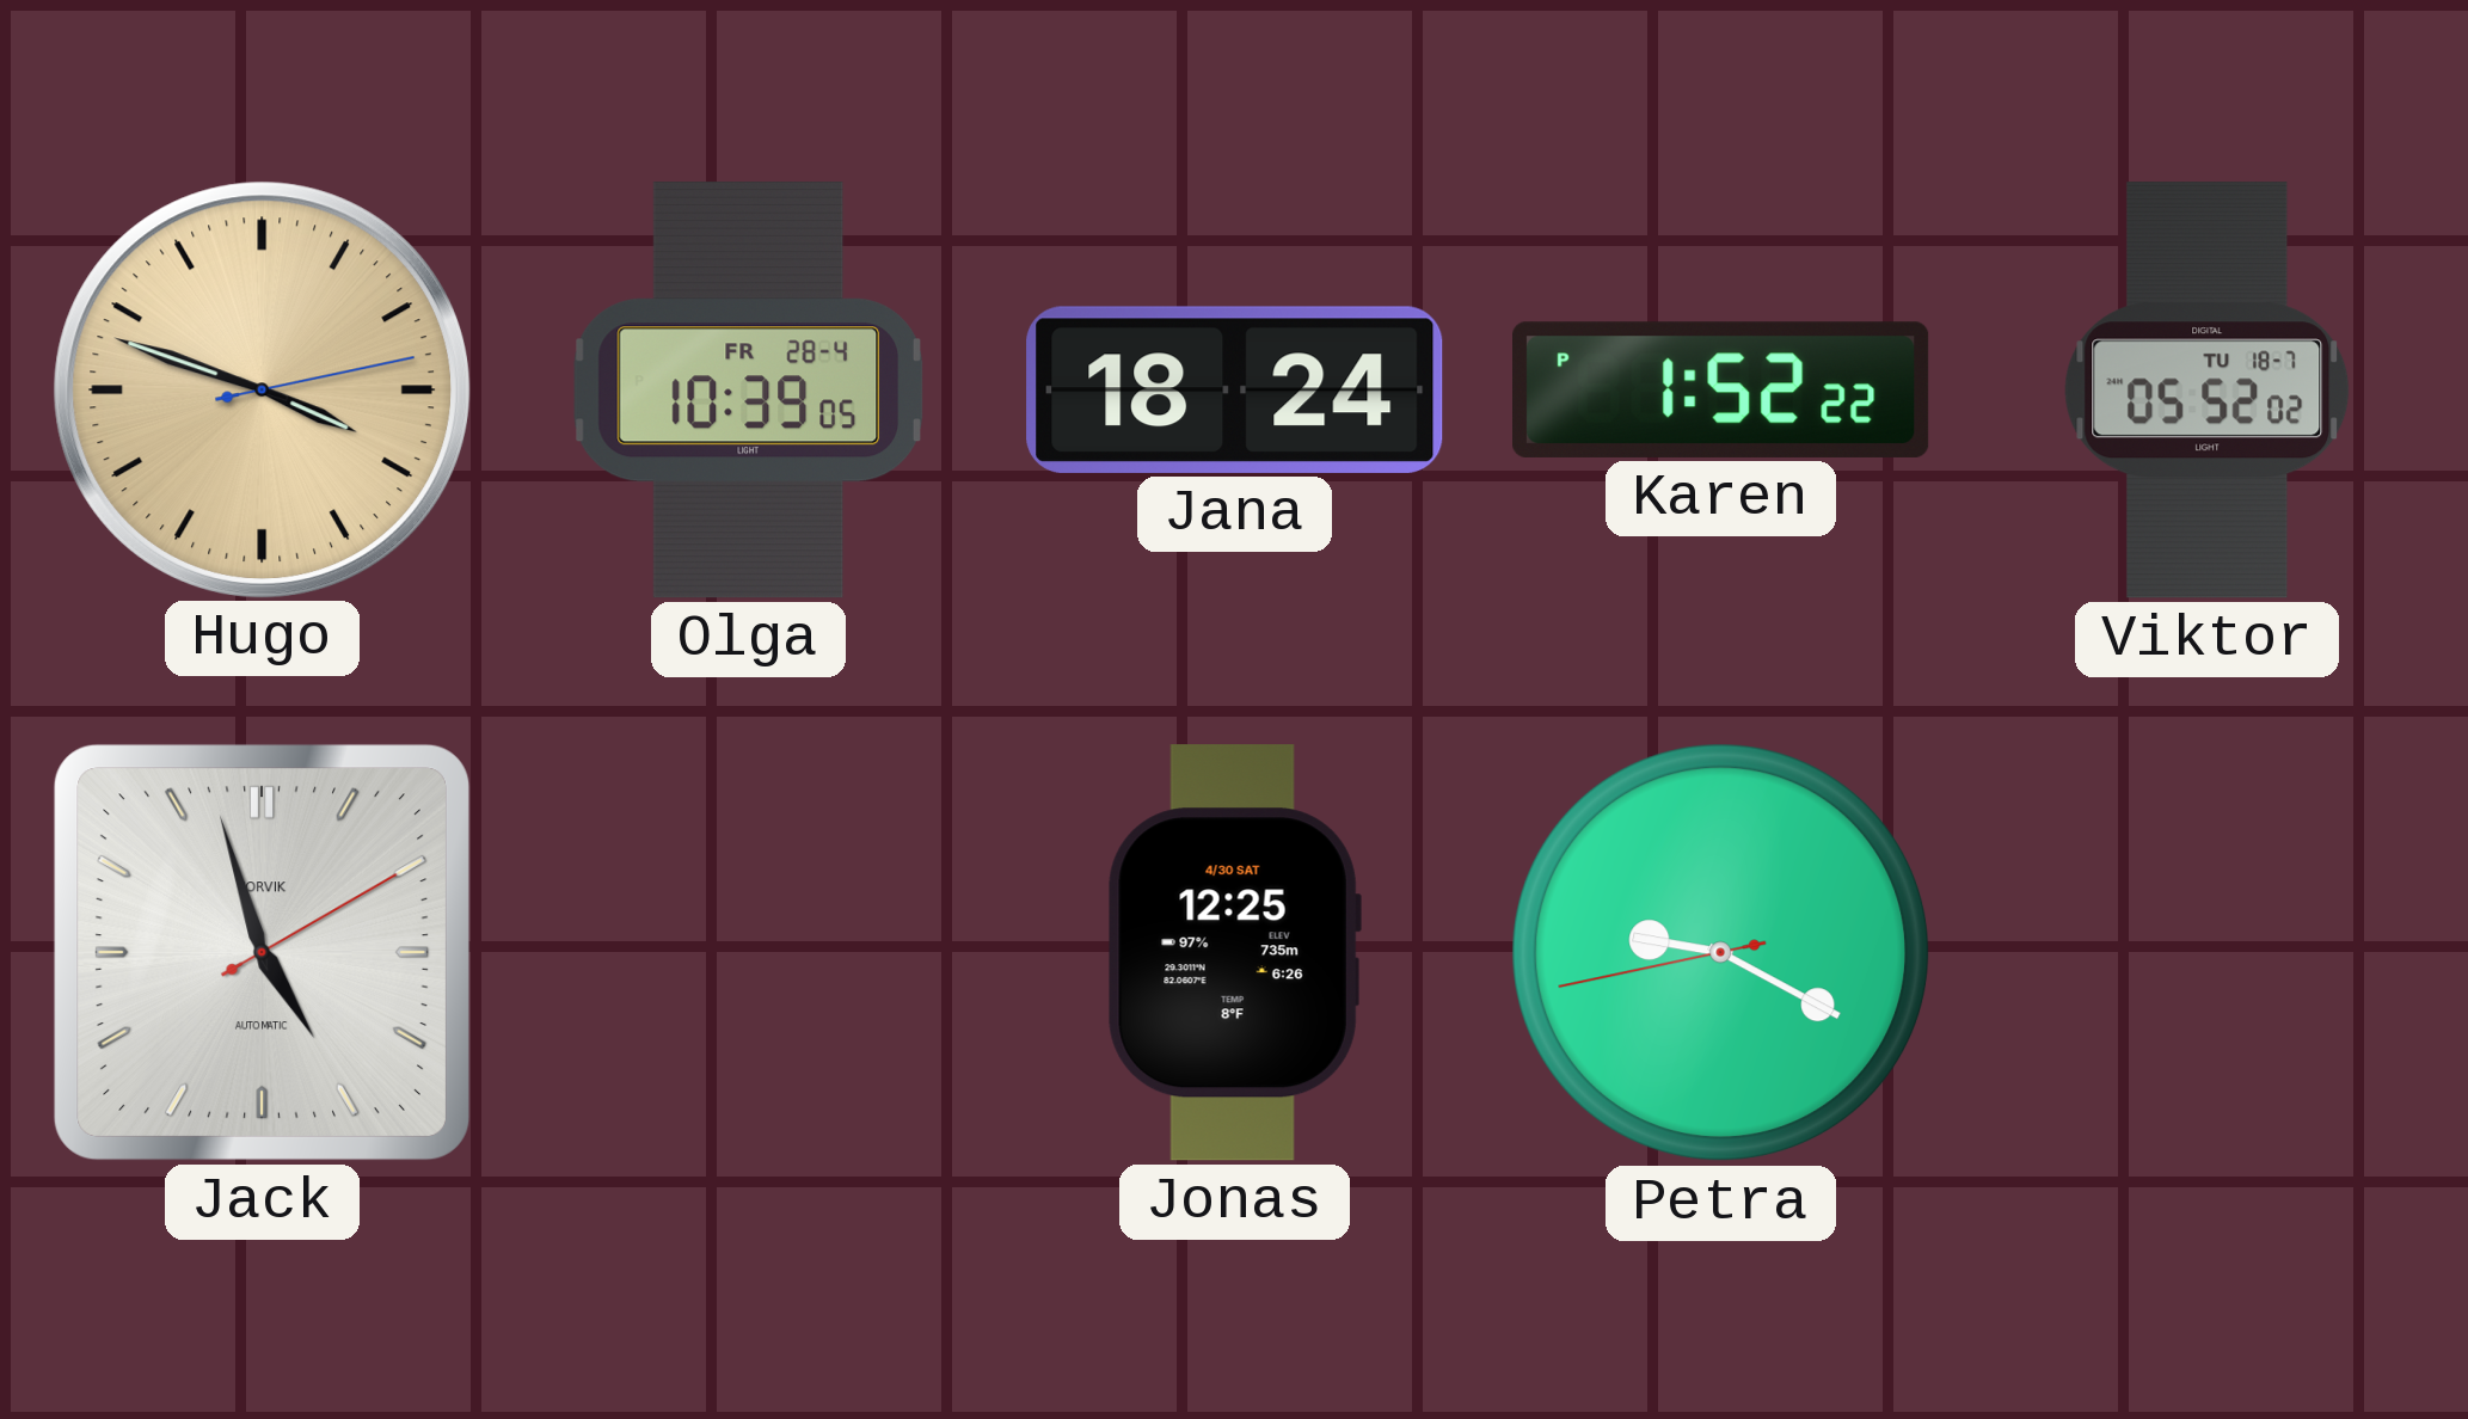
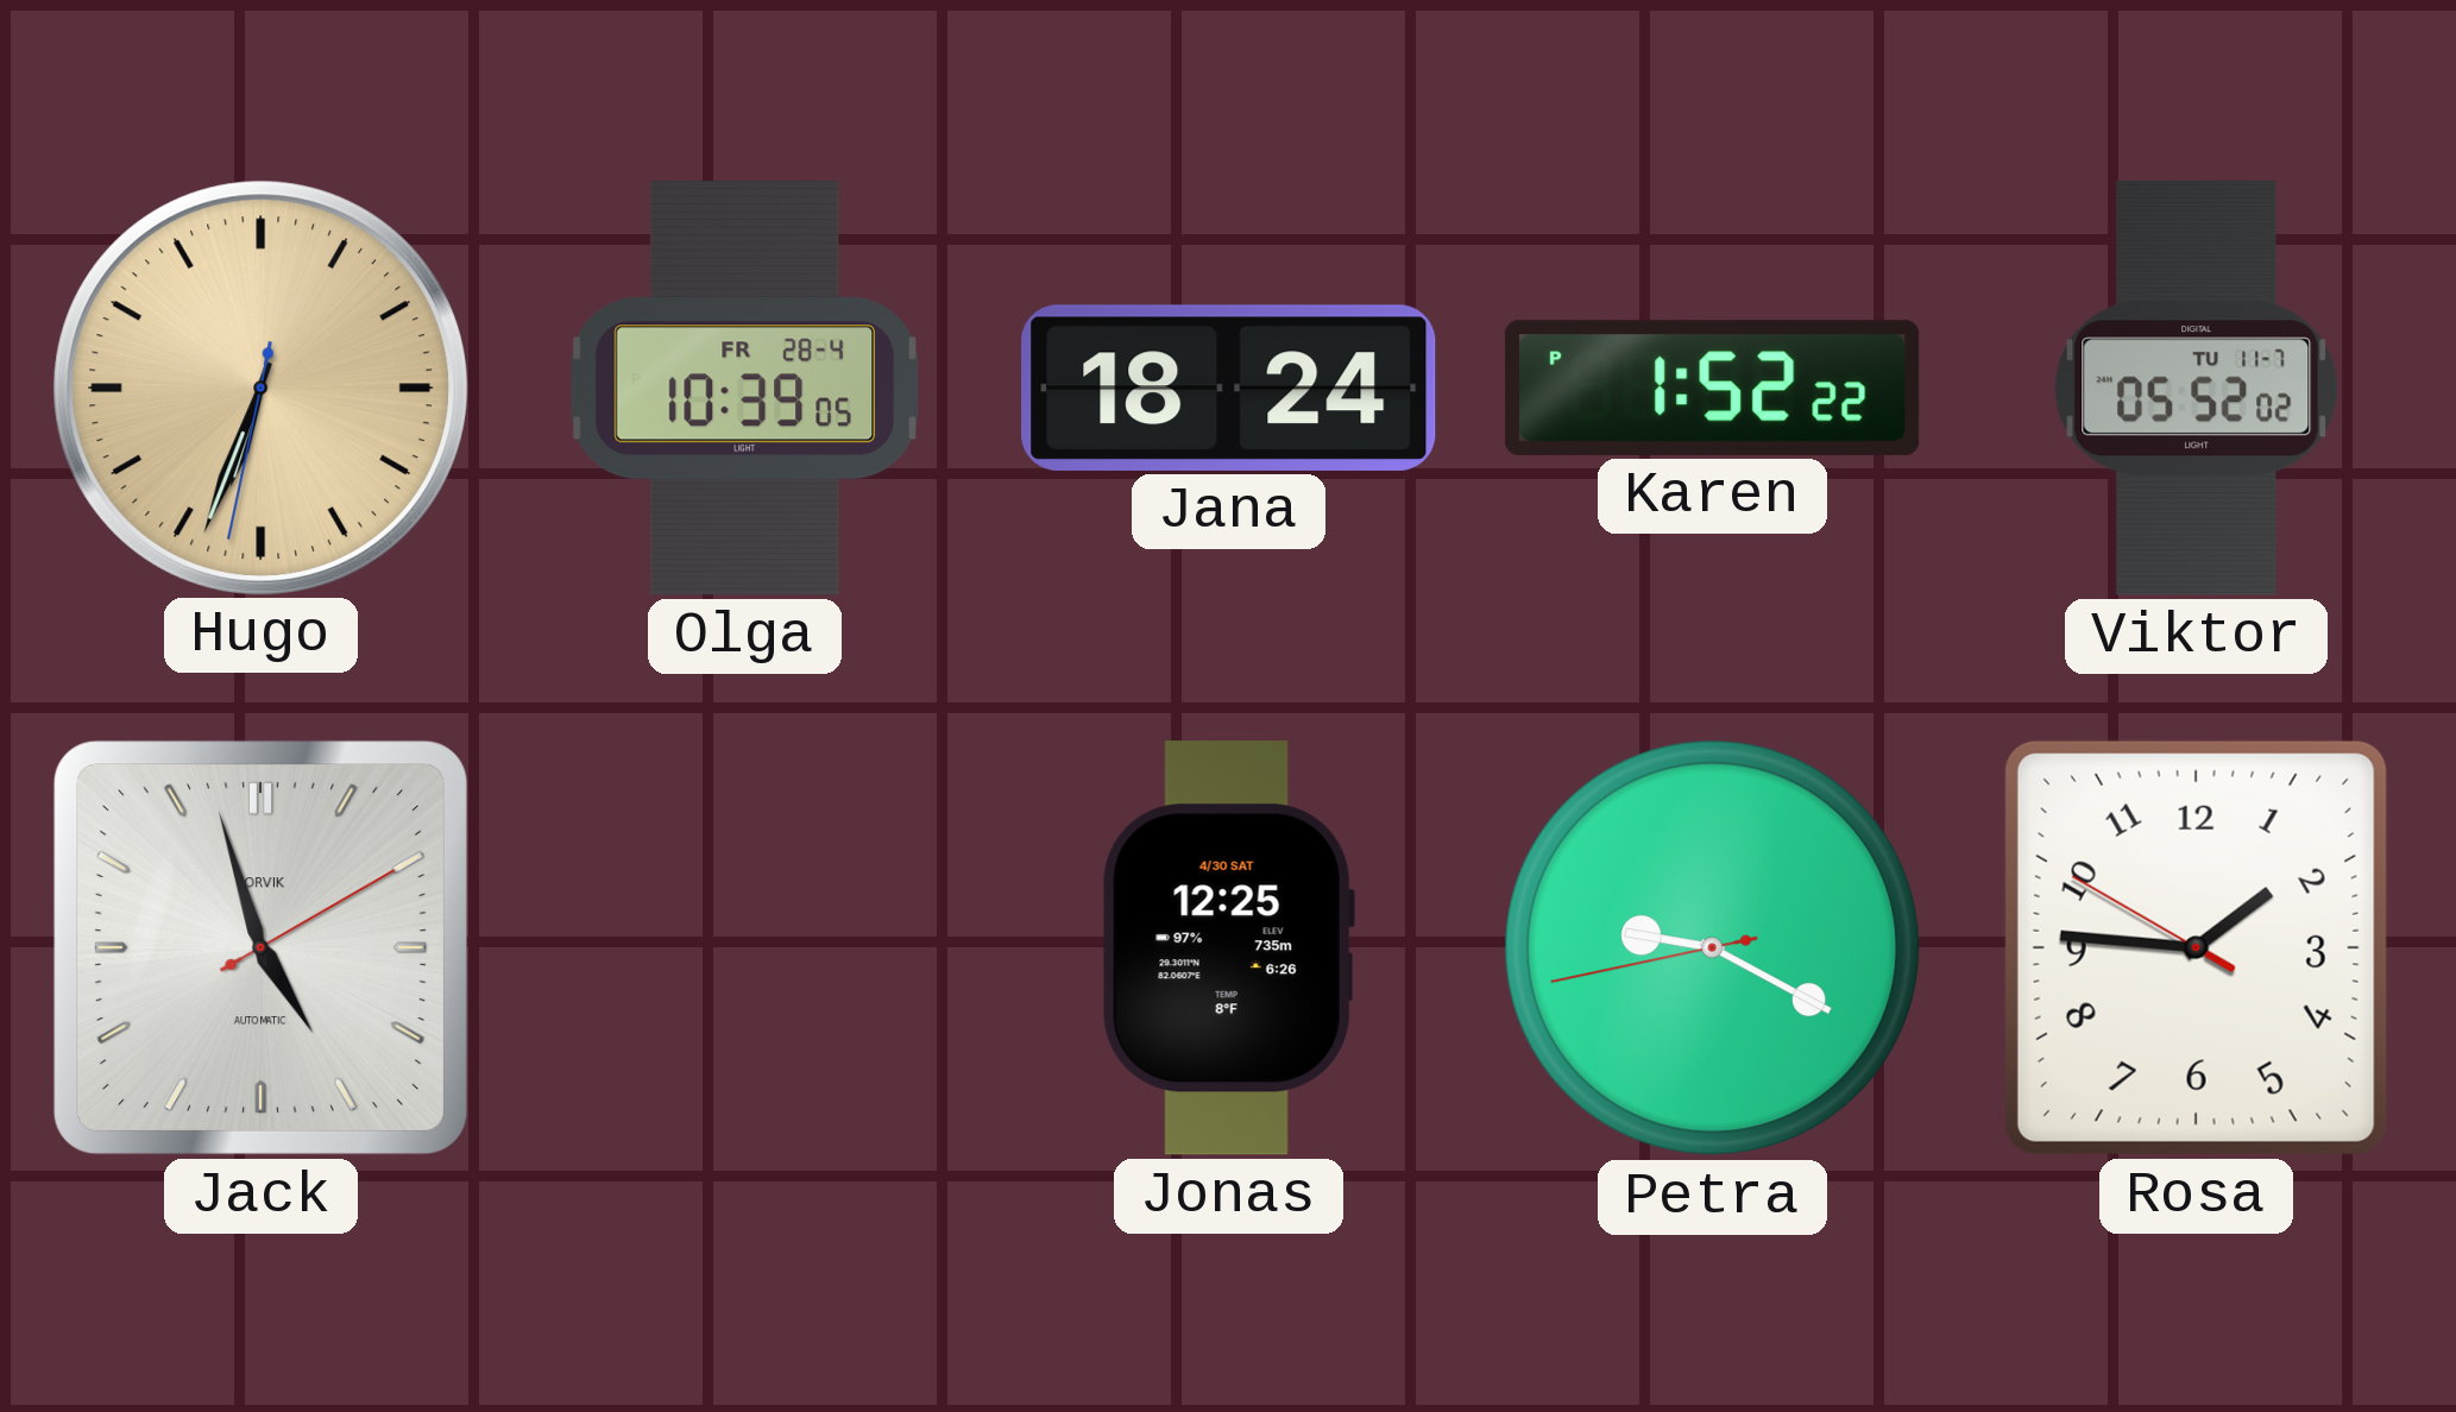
Hugo: 3:48 -> 6:33
Viktor date: TU 18-7 -> TU 11-7
Rosa: none -> 1:45
